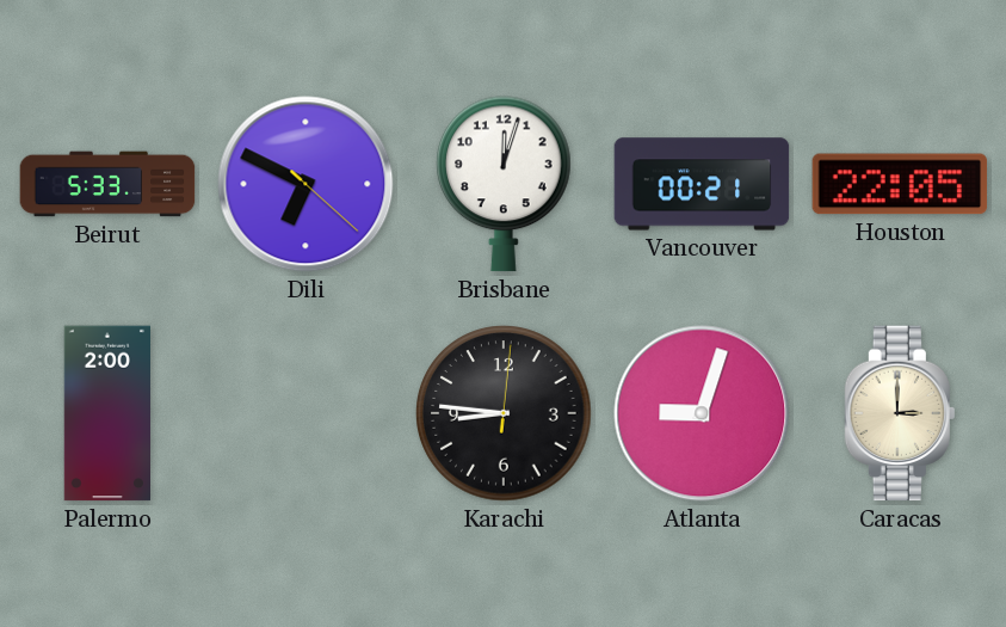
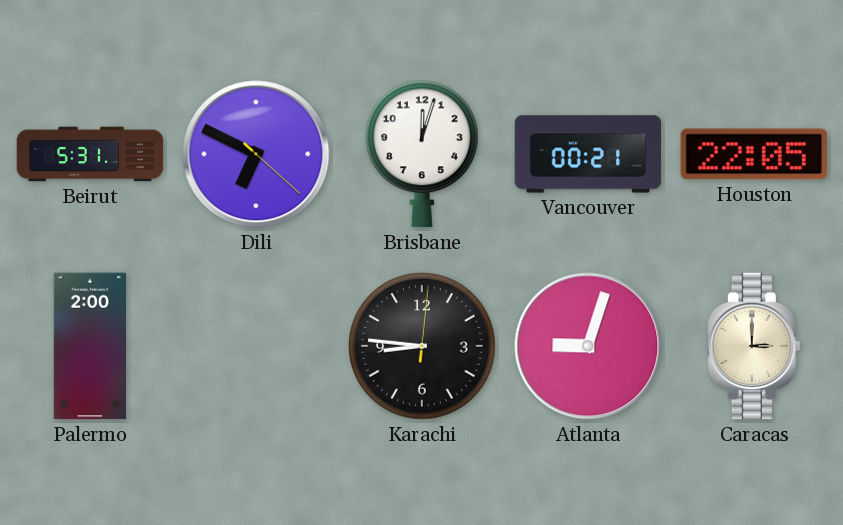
Beirut: 5:33 -> 5:31
